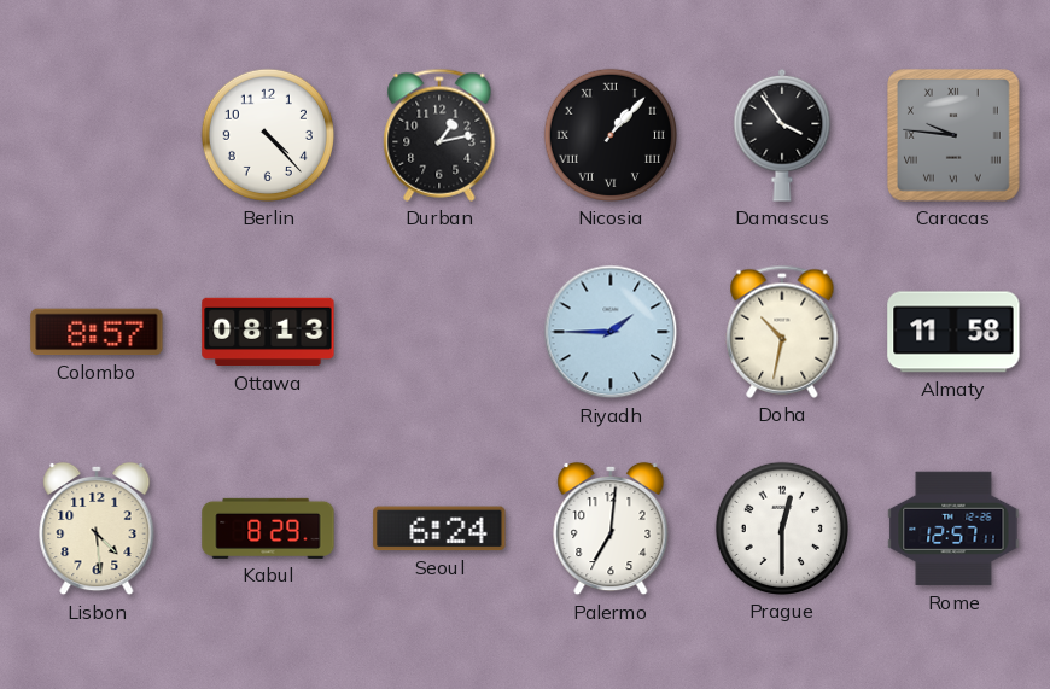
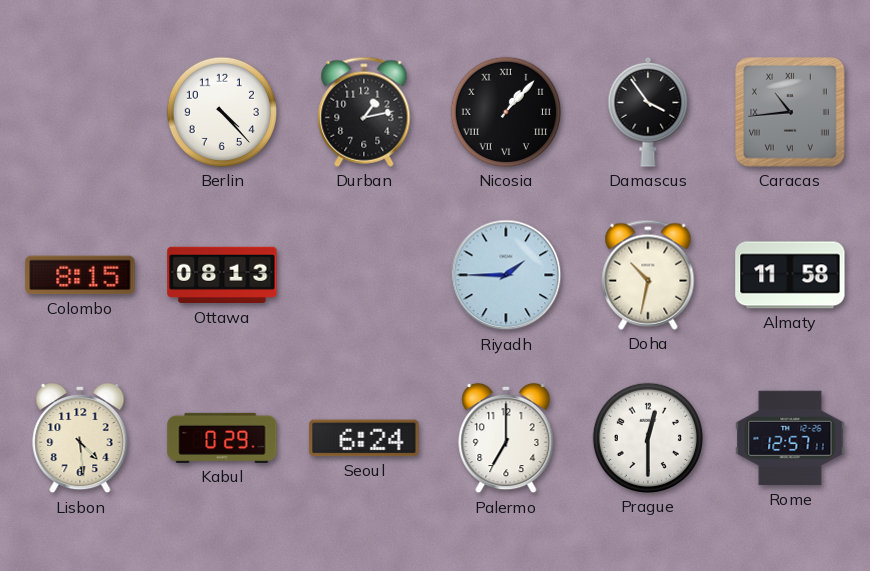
Caracas: 9:46 -> 10:44
Colombo: 8:57 -> 8:15
Kabul: 8:29 -> 0:29
Palermo: 7:01 -> 7:00
